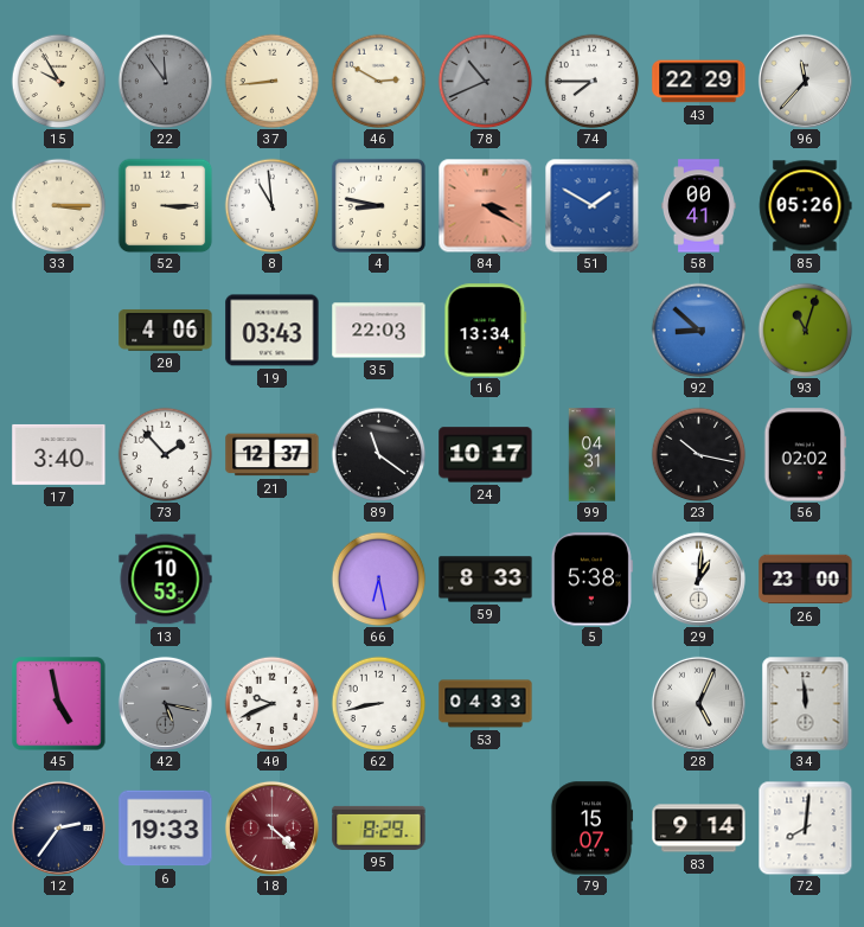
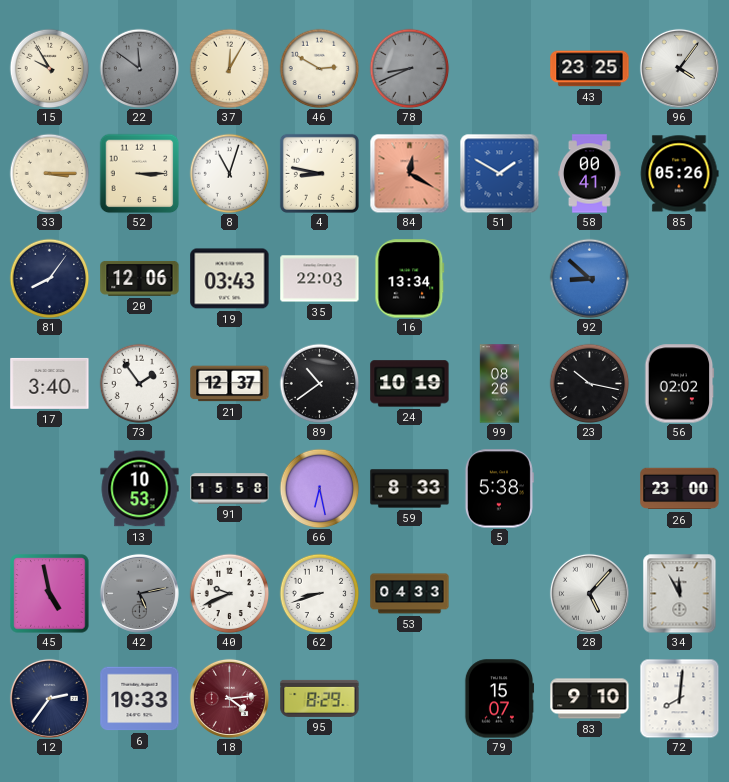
22: 11:54 -> 11:51
37: 8:44 -> 12:05
78: 10:41 -> 8:41
74: 7:45 -> none
43: 22:29 -> 23:25
96: 11:37 -> 4:06
8: 10:59 -> 11:03
84: 3:20 -> 12:20
81: none -> 8:06
20: 4:06 -> 12:06
93: 11:03 -> none
73: 1:53 -> 1:54
89: 11:21 -> 10:39
24: 10:17 -> 10:19
99: 04:31 -> 08:26
91: none -> 15:58
29: 1:01 -> none
42: 5:17 -> 5:13
62: 8:43 -> 8:42
28: 5:04 -> 5:07
34: 11:59 -> 11:55
18: 4:22 -> 4:14
83: 9:14 -> 9:10
